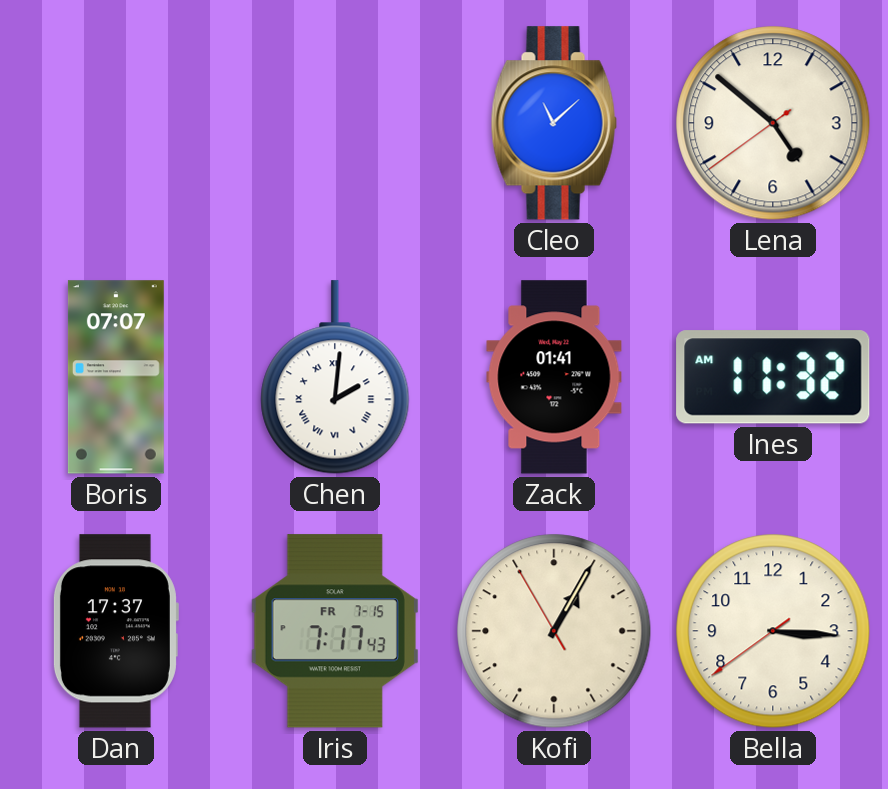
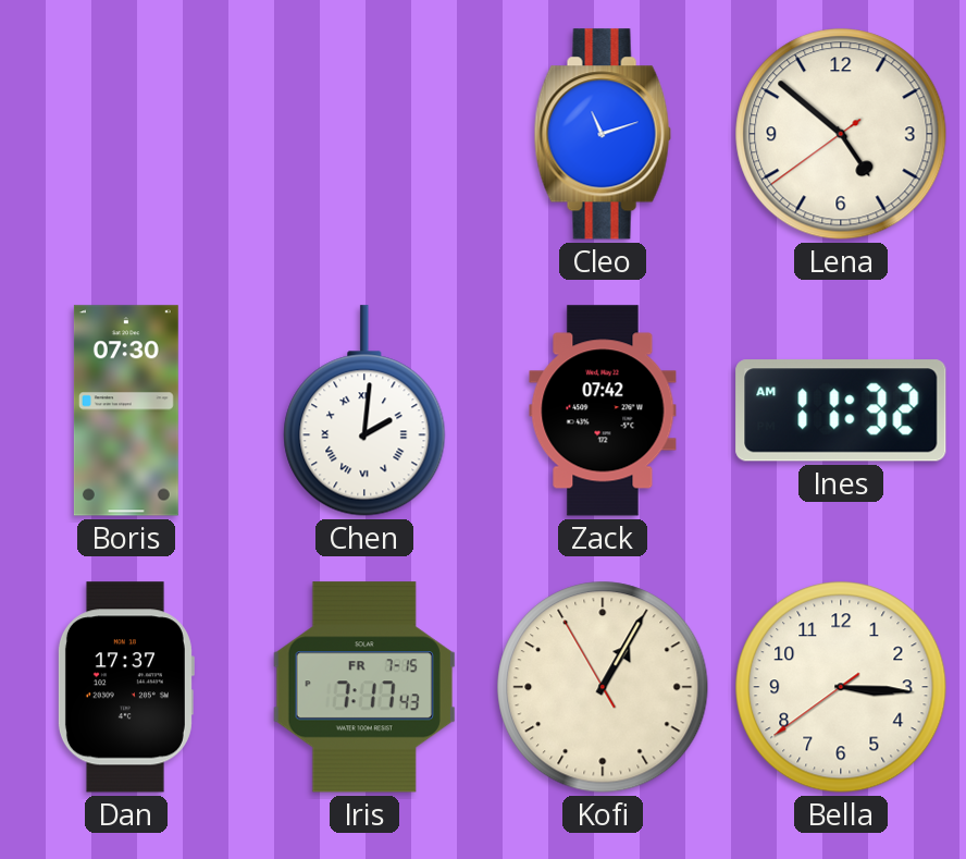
Cleo: 11:08 -> 11:12
Boris: 07:07 -> 07:30
Zack: 01:41 -> 07:42
